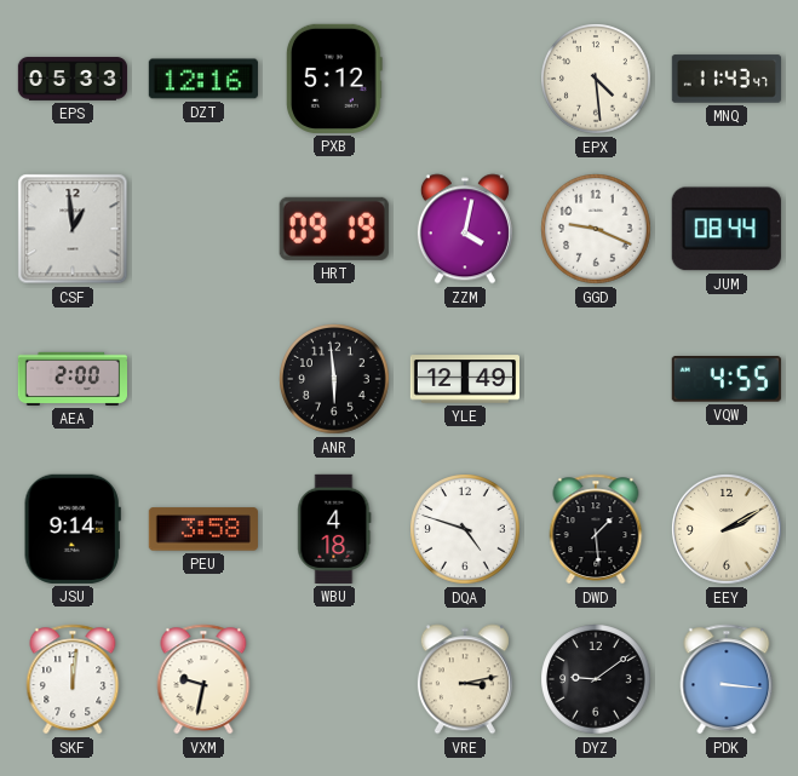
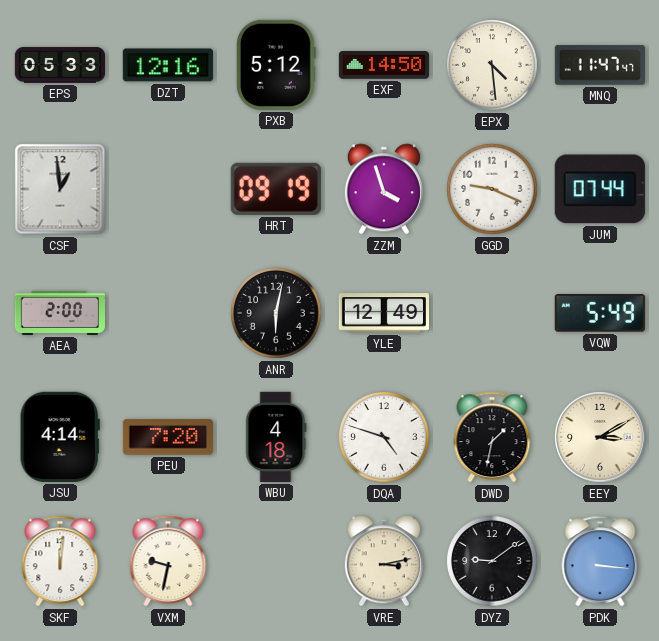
EXF: none -> 14:50
MNQ: 11:43 -> 11:47
ZZM: 4:02 -> 3:57
JUM: 08:44 -> 07:44
ANR: 5:59 -> 6:02
VQW: 4:55 -> 5:49
JSU: 9:14 -> 4:14
PEU: 3:58 -> 7:20
DWD: 1:29 -> 1:32
EEY: 2:10 -> 3:10
